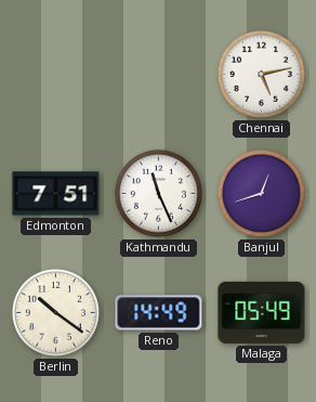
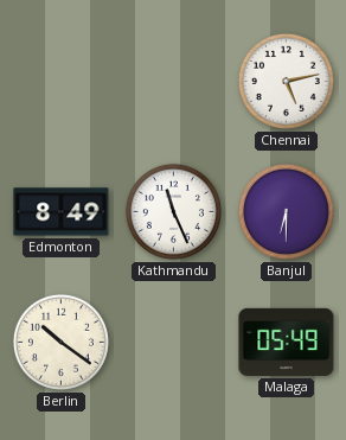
Edmonton: 7:51 -> 8:49
Banjul: 12:42 -> 6:30
Reno: 14:49 -> none
